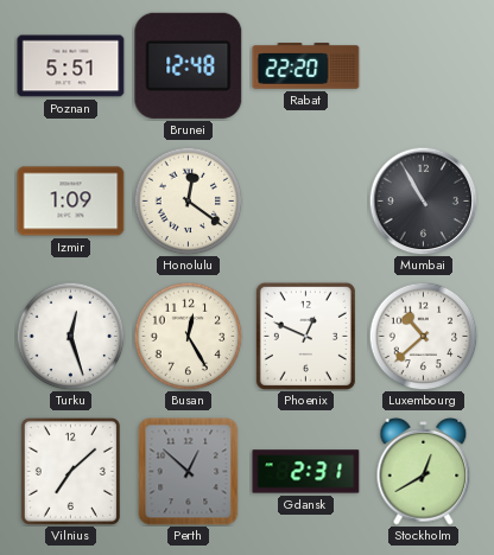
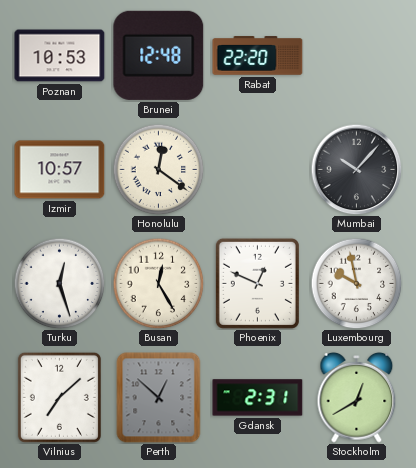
Poznan: 5:51 -> 10:53
Izmir: 1:09 -> 10:57
Mumbai: 10:55 -> 10:07
Luxembourg: 10:38 -> 9:58
